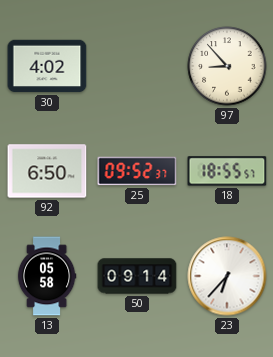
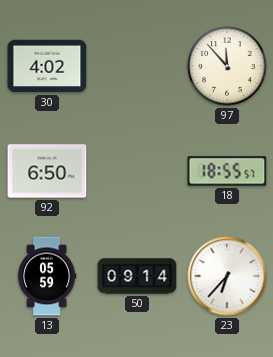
97: 8:53 -> 11:53
25: 09:52 -> none
13: 05:58 -> 05:59
